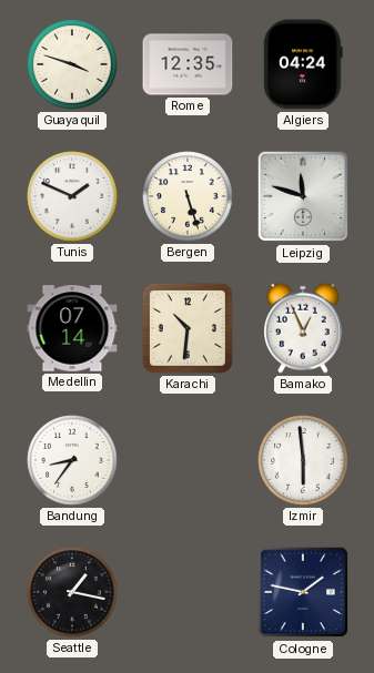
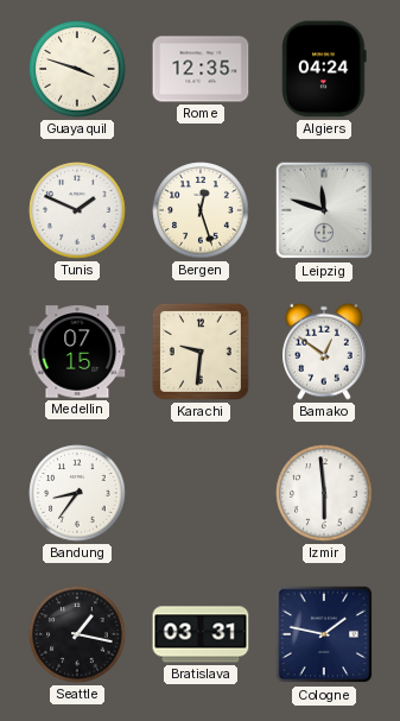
Bergen: 5:27 -> 12:27
Medellin: 07:14 -> 07:15
Karachi: 10:31 -> 9:31
Bamako: 12:56 -> 12:51
Bratislava: none -> 03:31
